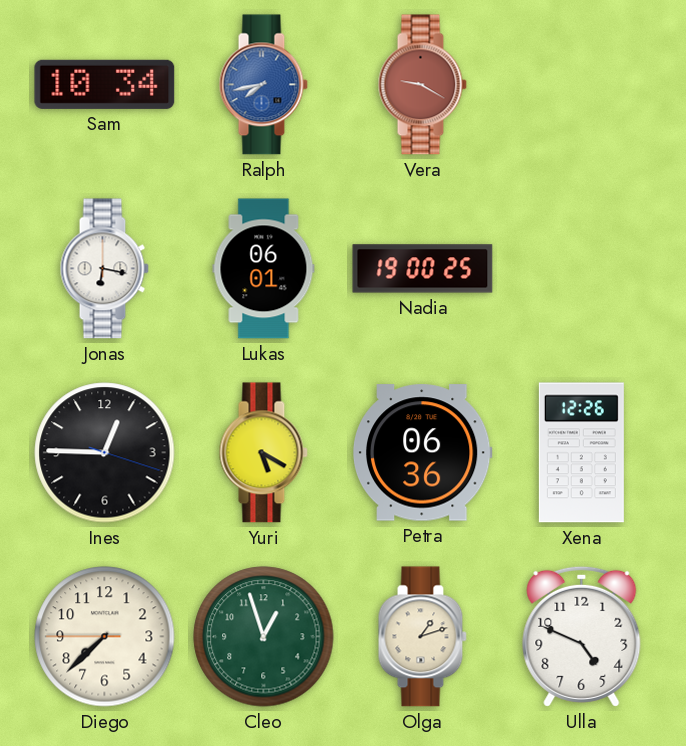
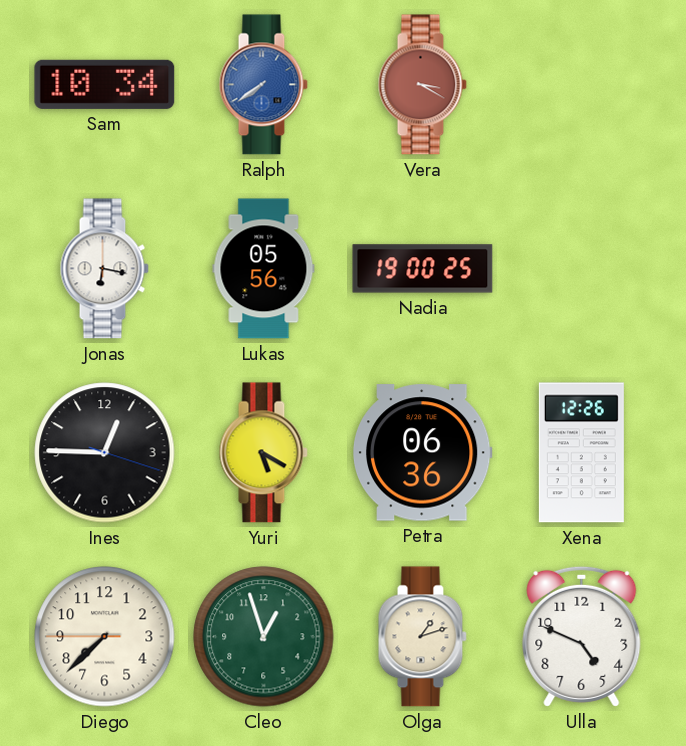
Ralph: 7:43 -> 7:39
Vera: 9:20 -> 3:20
Lukas: 06:01 -> 05:56
